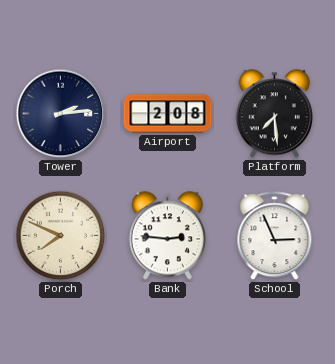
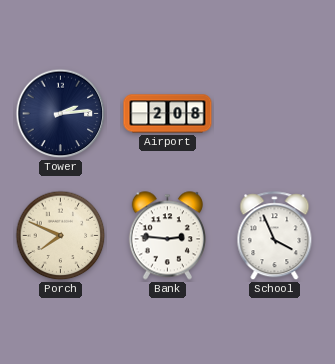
Platform: 7:29 -> none
School: 2:56 -> 3:56
